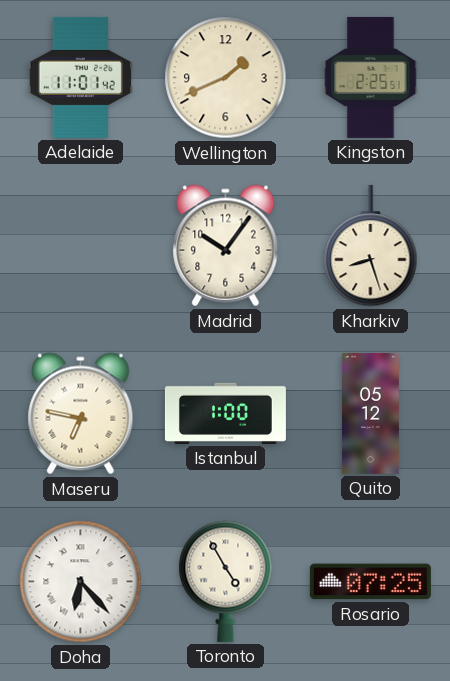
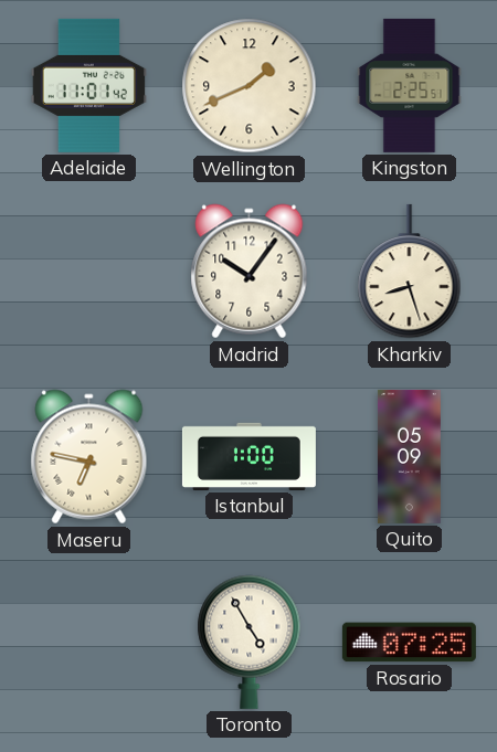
Quito: 05:12 -> 05:09
Doha: 6:23 -> none
